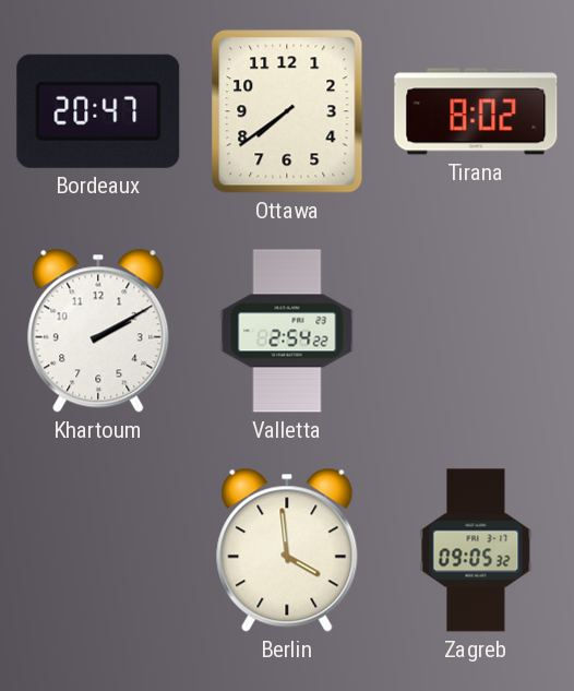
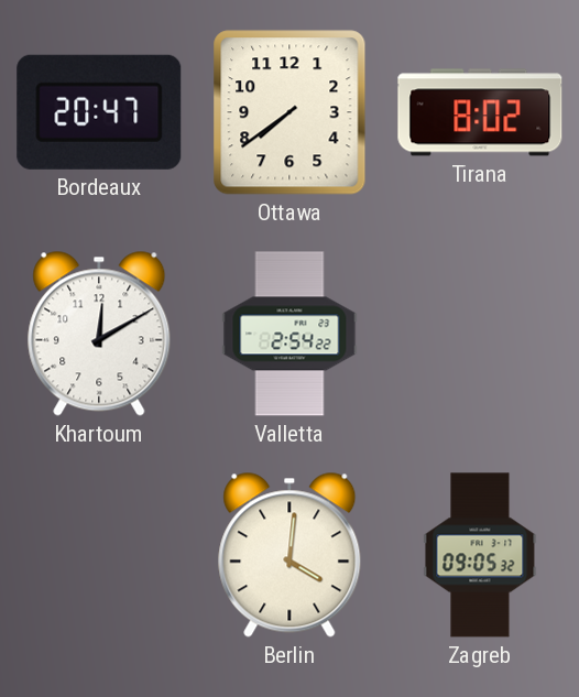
Khartoum: 2:10 -> 12:10
Berlin: 3:59 -> 4:01
